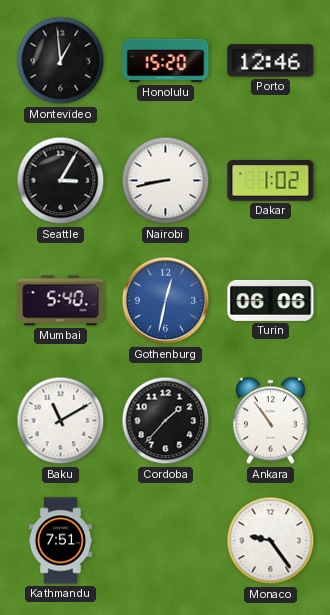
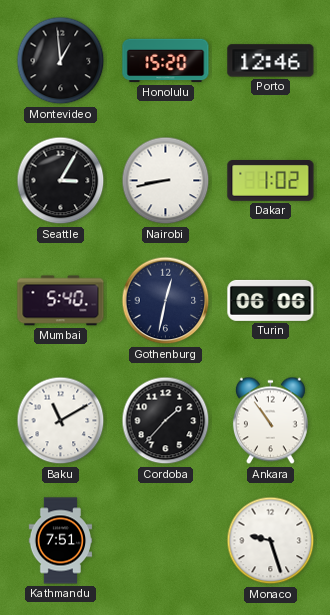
Gothenburg dial: blue -> navy
Monaco: 9:24 -> 9:27
